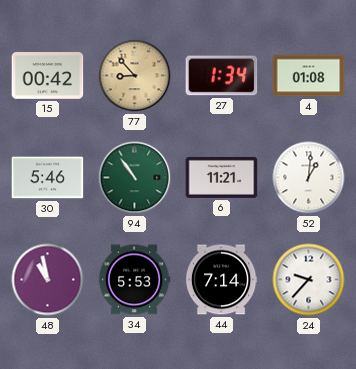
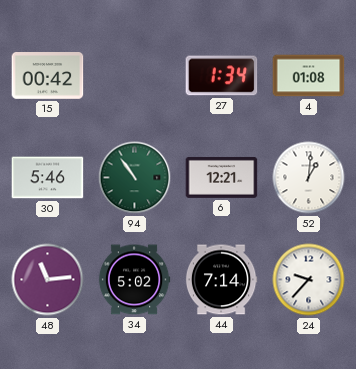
77: 8:53 -> none
6: 11:21 -> 12:21
48: 10:58 -> 11:14
34: 5:53 -> 5:02
